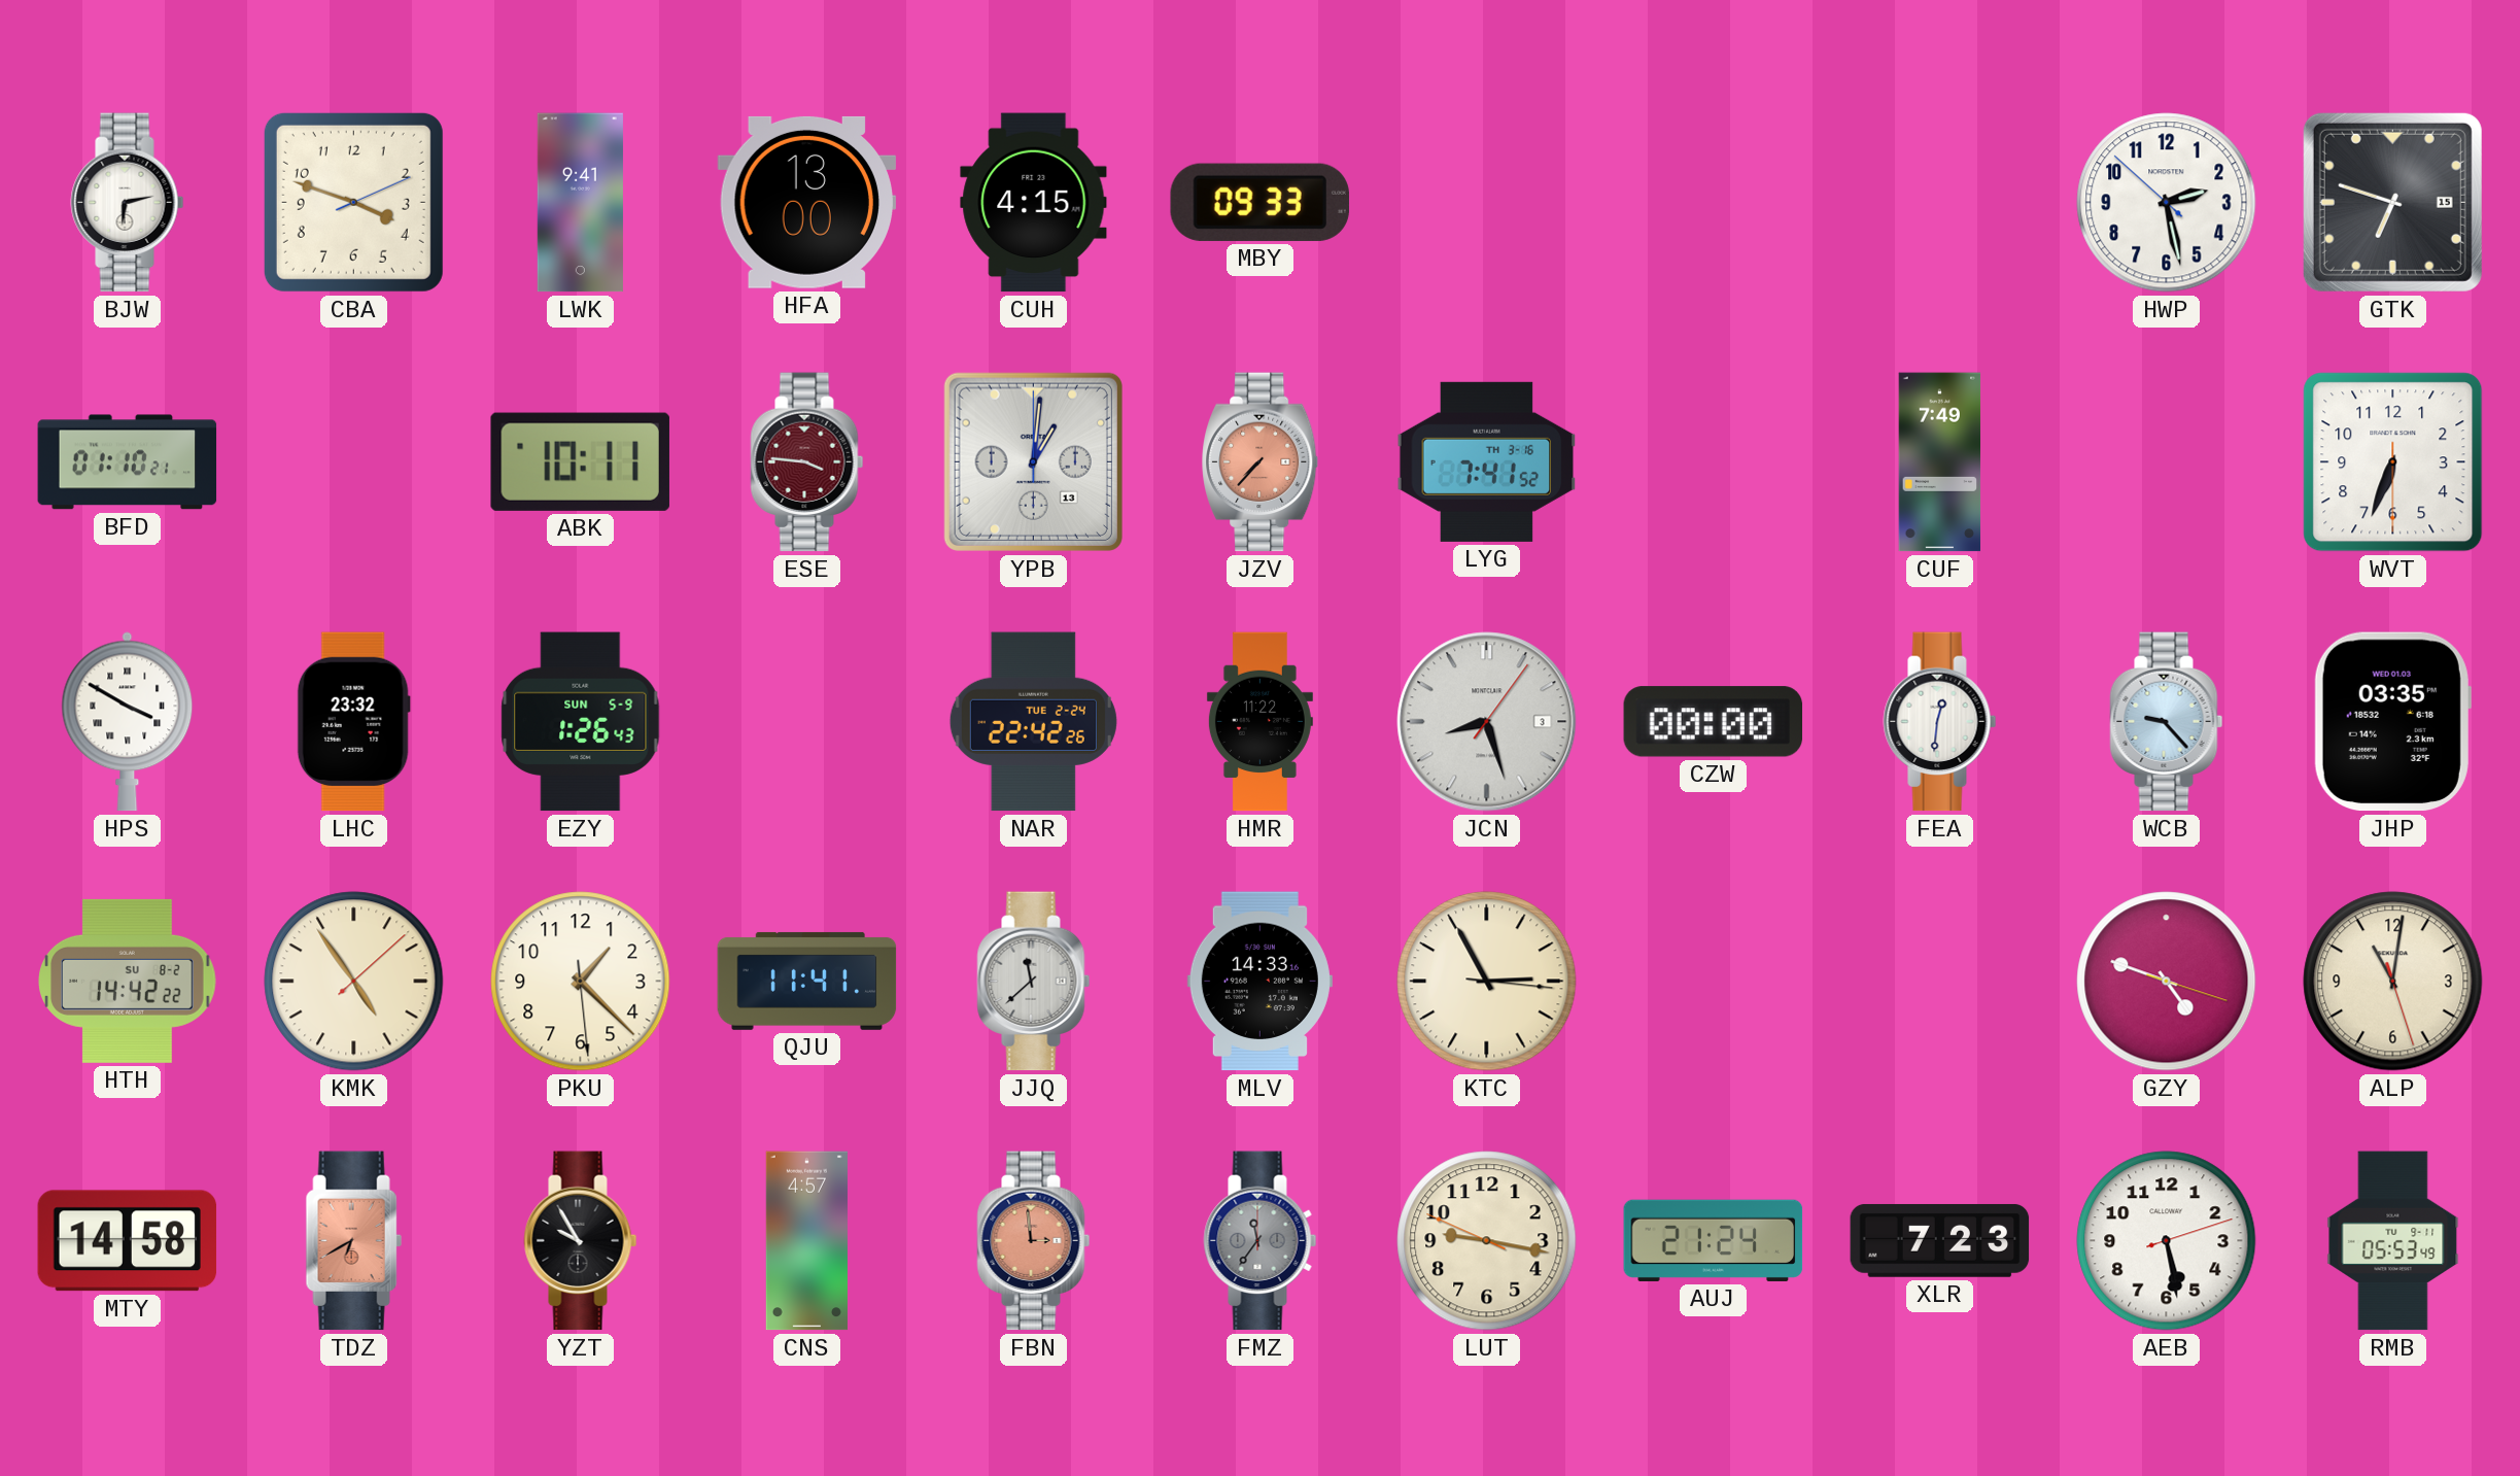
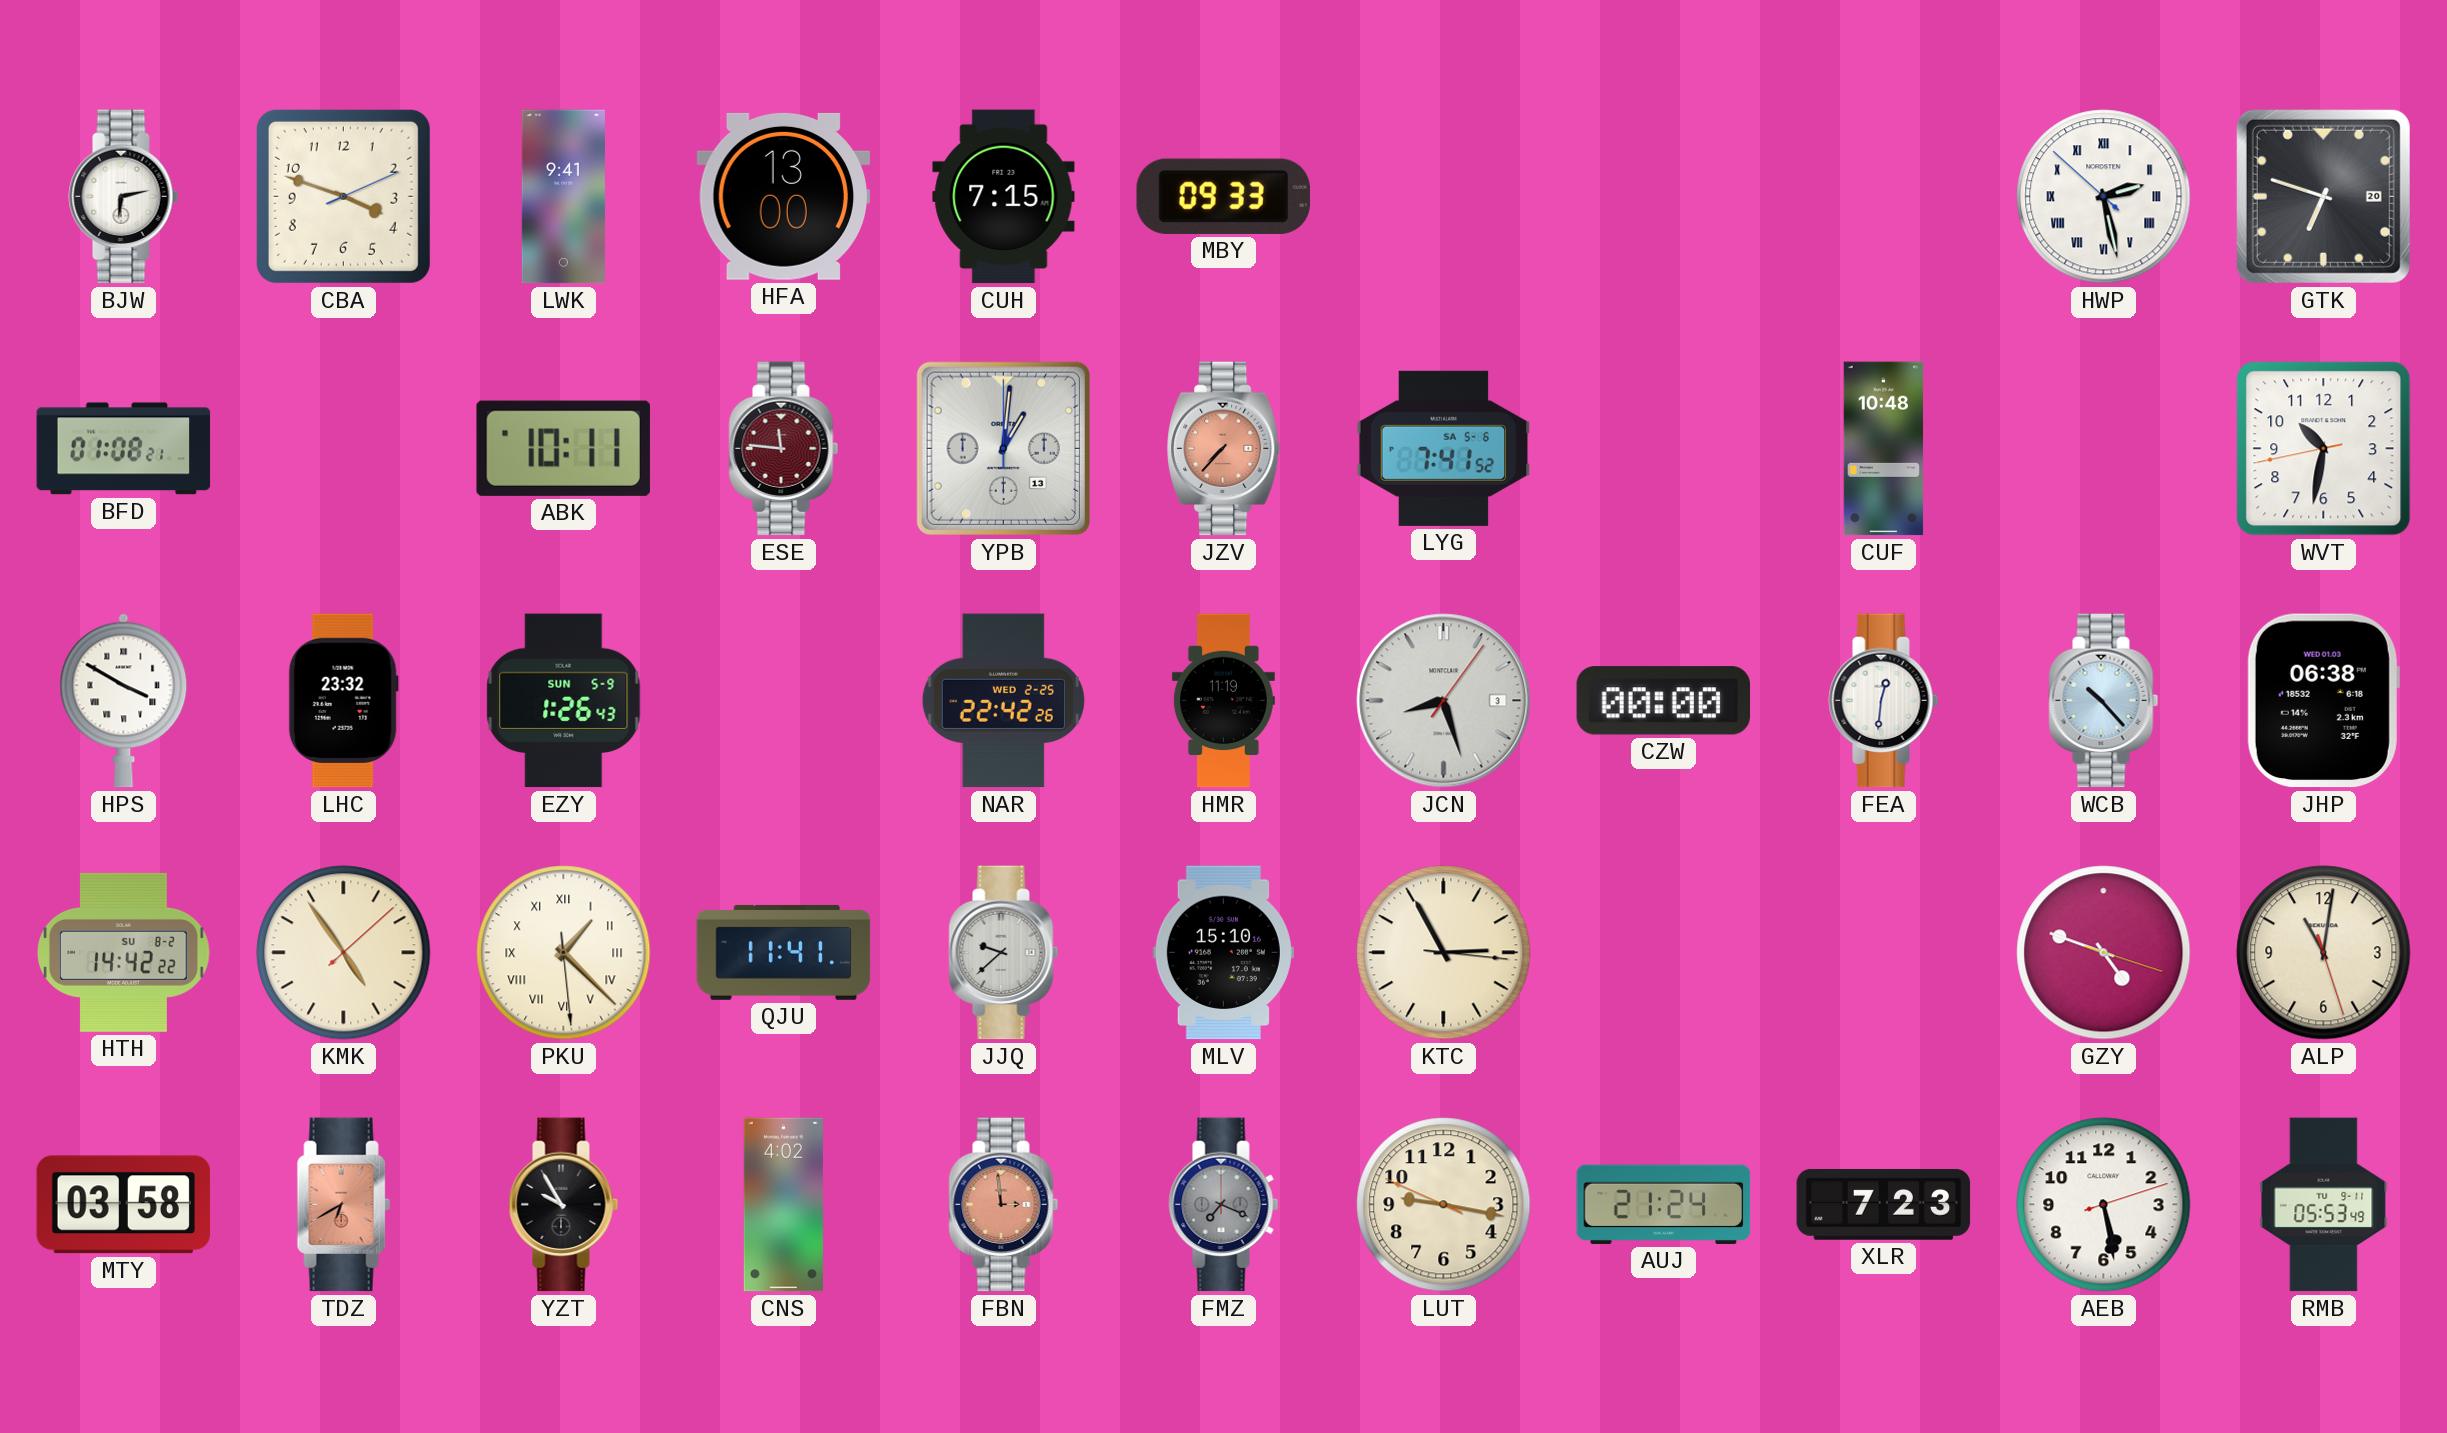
CUH: 4:15 -> 7:15
HWP numerals: Arabic -> Roman
GTK date: 15 -> 20
BFD: 01:10 -> 01:08
ESE: 3:46 -> 11:46
LYG date: TH 3-16 -> SA 5-6
CUF: 7:49 -> 10:48
WVT: 6:33 -> 10:31
NAR date: TUE 2-24 -> WED 2-25
HMR: 11:22 -> 11:19
WCB: 9:23 -> 10:23
JHP: 03:35 -> 06:38
PKU numerals: Arabic -> Roman
JJQ: 11:38 -> 9:38
MLV: 14:33 -> 15:10
MTY: 14:58 -> 03:58
CNS: 4:57 -> 4:02
FMZ: 11:36 -> 7:19
